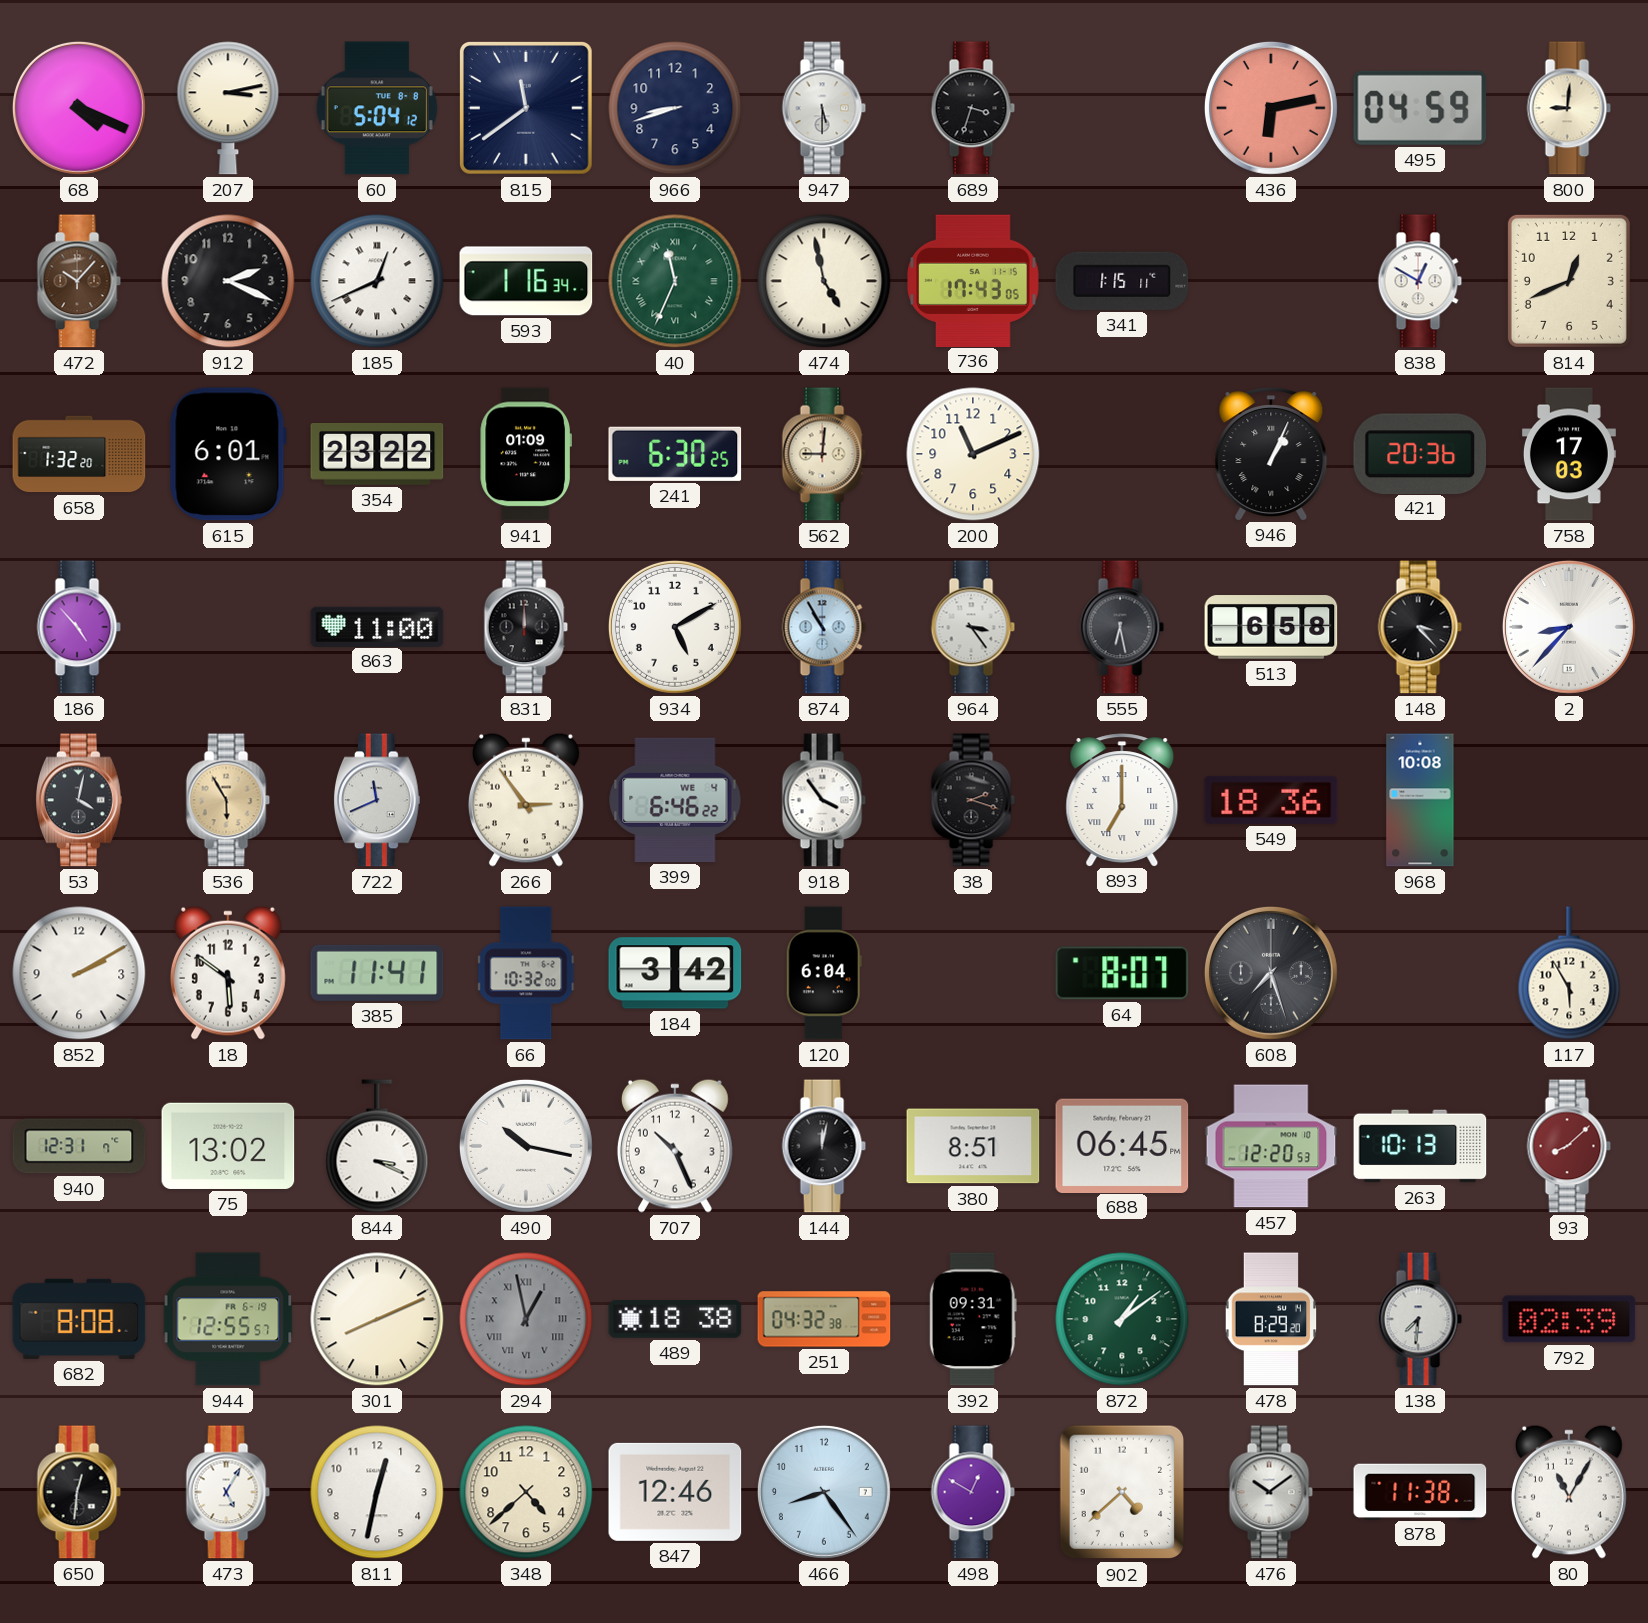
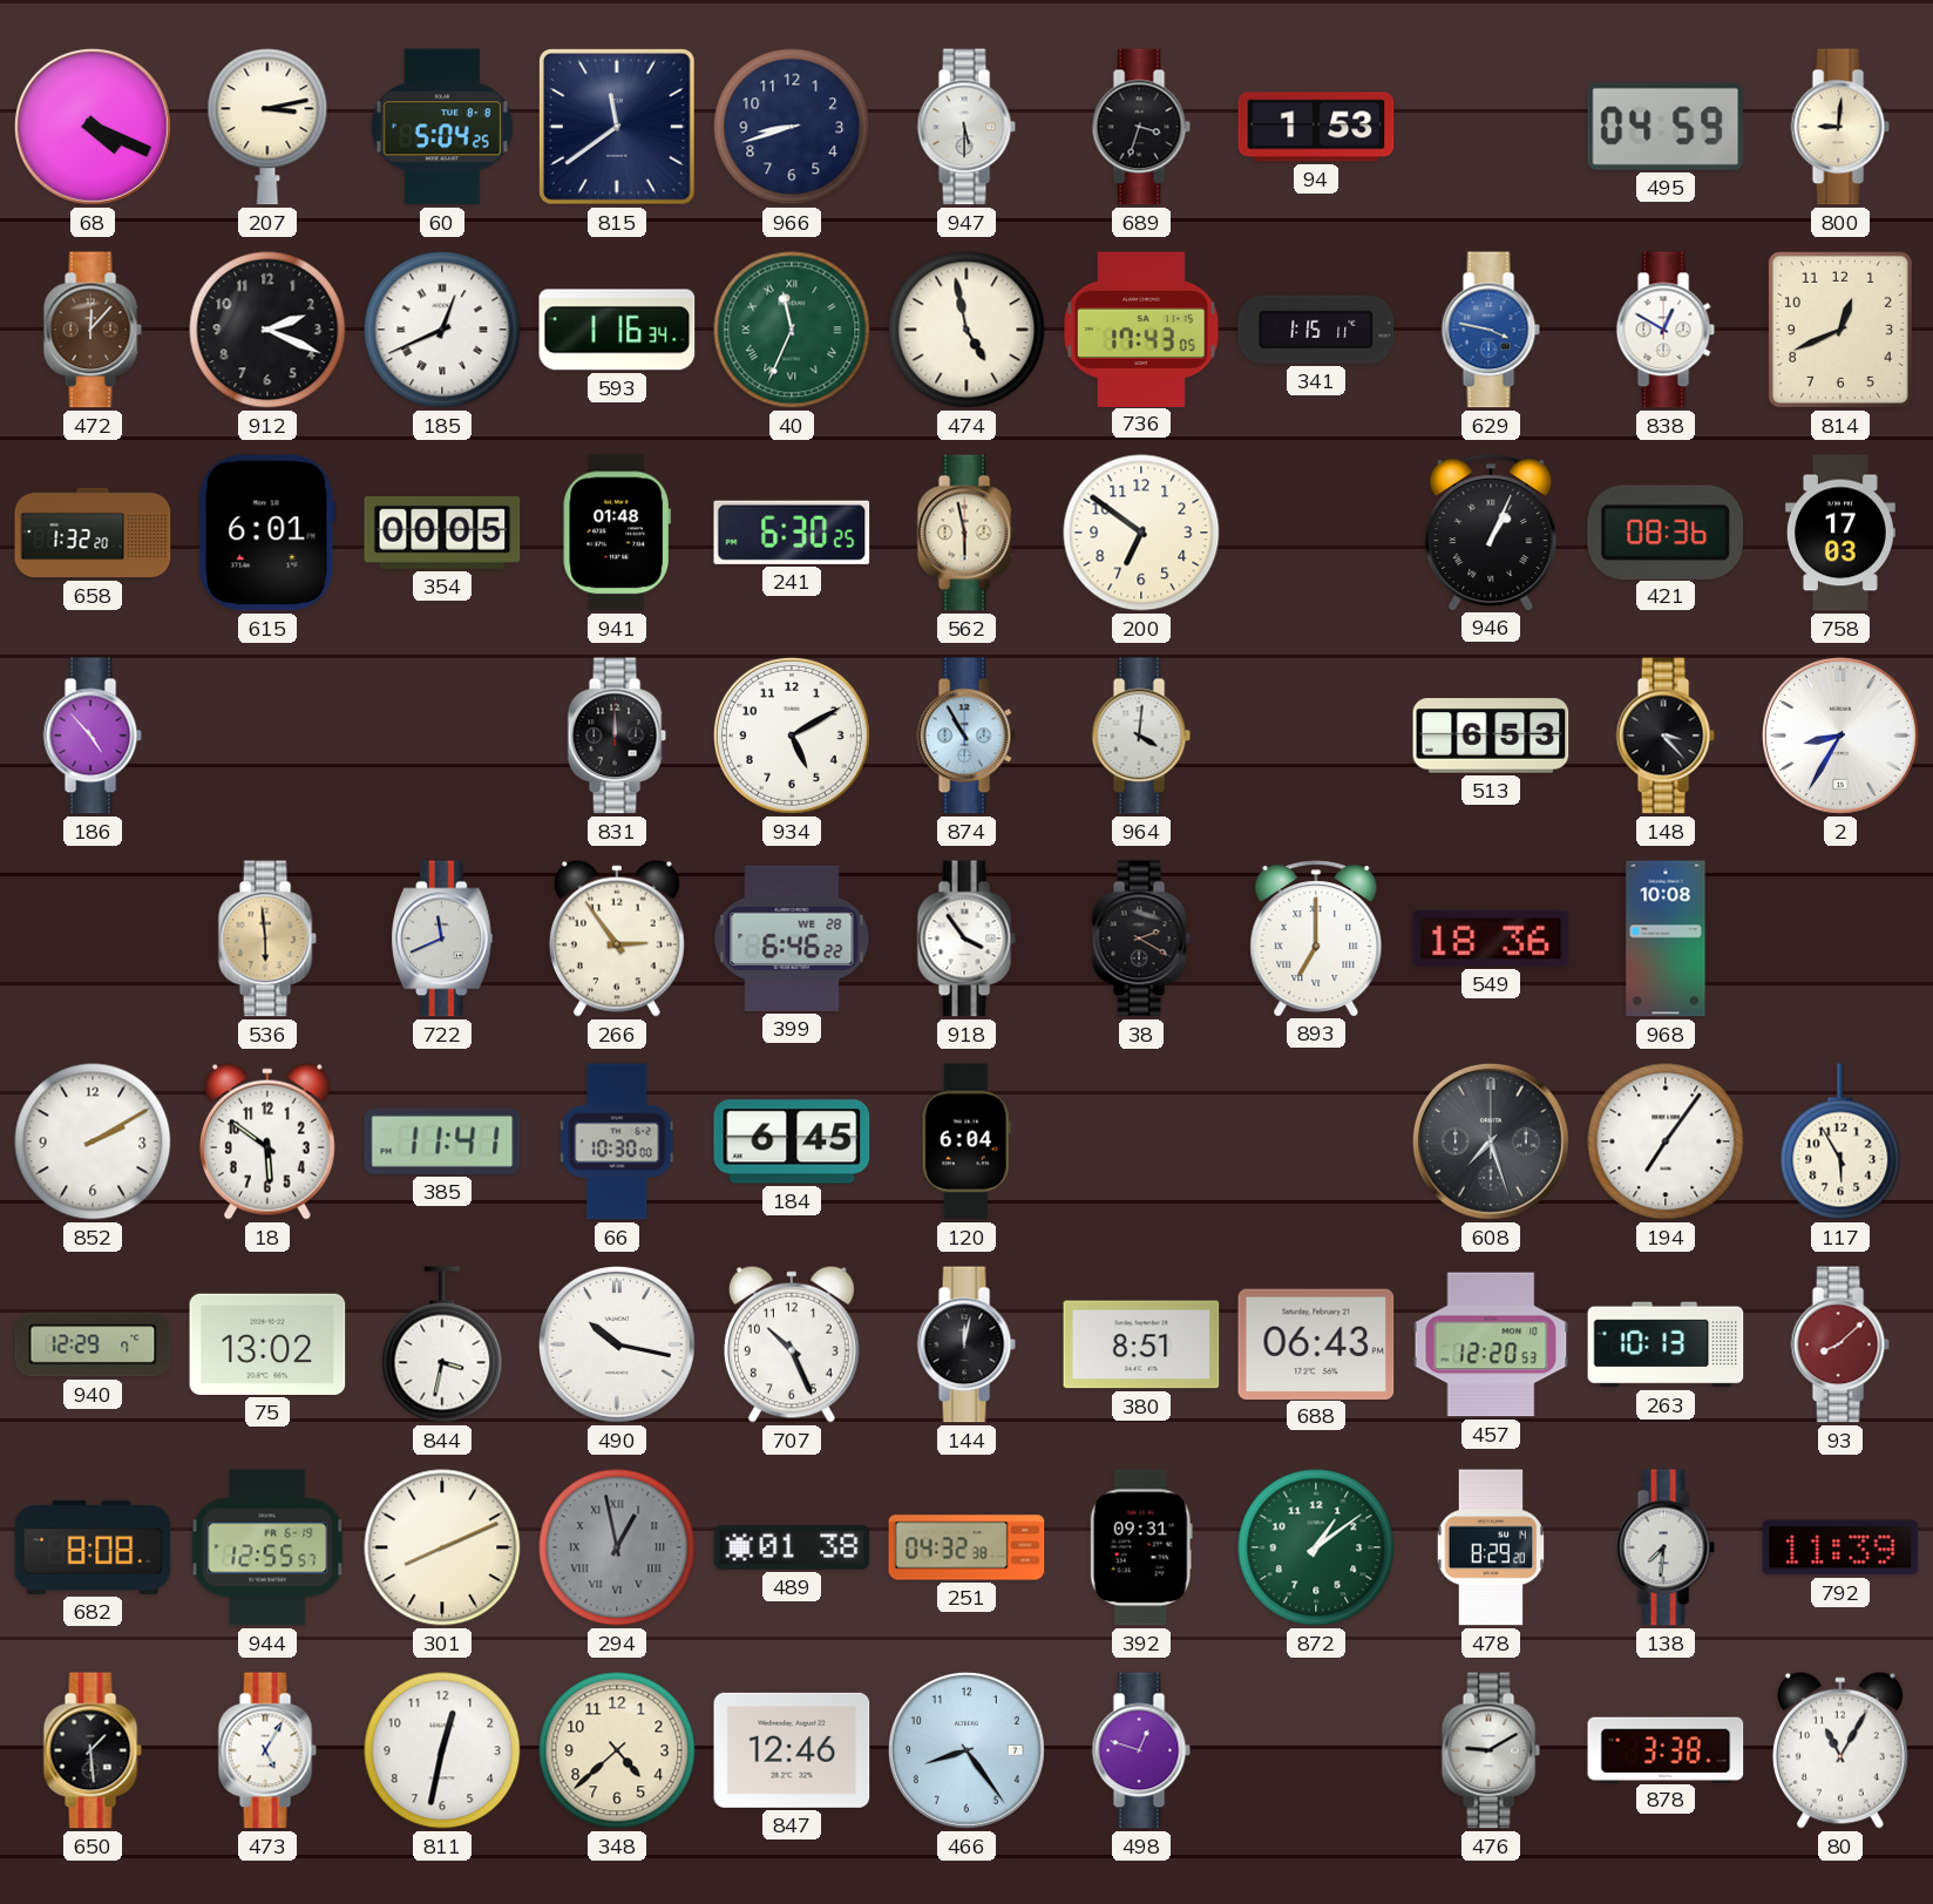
60: 5:04:12 -> 5:04:25
94: none -> 1:53
436: 6:13 -> none
472: 10:07 -> 12:07
629: none -> 3:47
354: 23:22 -> 00:05
941: 01:09 -> 01:48
562: 9:01 -> 5:58
200: 11:11 -> 6:51
421: 20:36 -> 08:36
863: 11:00 -> none
964: 3:24 -> 4:01
555: 6:28 -> none
513: 6:58 -> 6:53
2: 8:37 -> 8:35
53: 4:02 -> none
536: 5:55 -> 5:59
399 date: WE 4 -> WE 28
38: 2:18 -> 2:20
66: 10:32 -> 10:30
184: 3:42 -> 6:45
64: 8:07 -> none
194: none -> 7:06
940: 12:31 -> 12:29
844: 3:19 -> 3:32
688: 06:45 -> 06:43
489: 18:38 -> 01:38
792: 02:39 -> 11:39
650: 12:31 -> 1:29
498: 12:50 -> 12:48
902: 4:38 -> none
476: 10:09 -> 9:10
878: 11:38 -> 3:38
